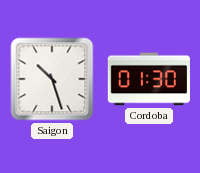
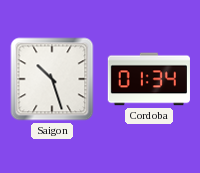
Cordoba: 01:30 -> 01:34
